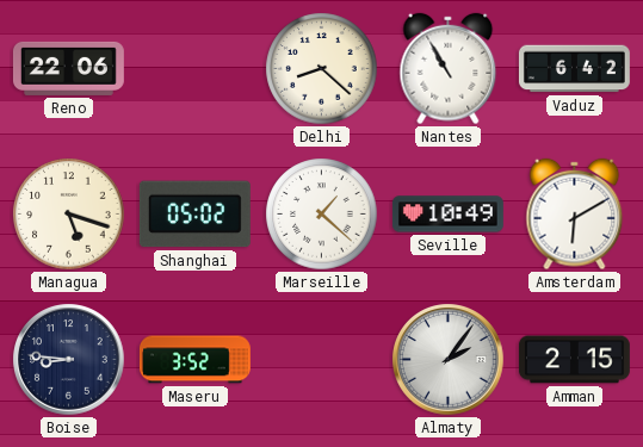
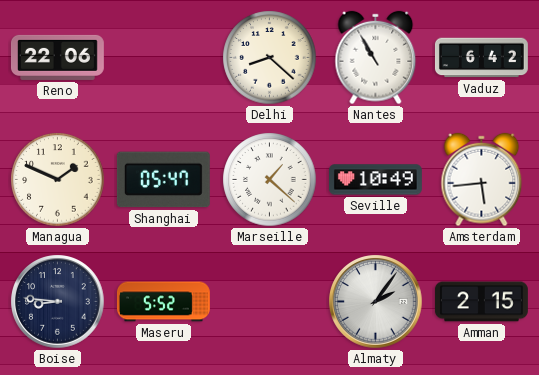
Managua: 5:18 -> 1:49
Shanghai: 05:02 -> 05:47
Amsterdam: 6:10 -> 5:44
Maseru: 3:52 -> 5:52
